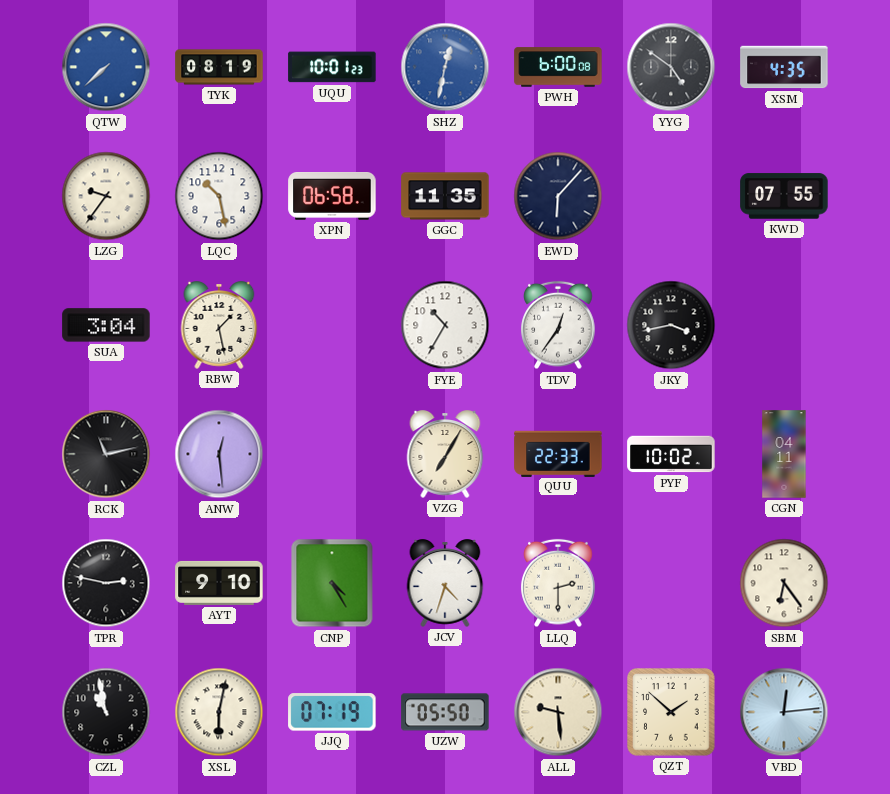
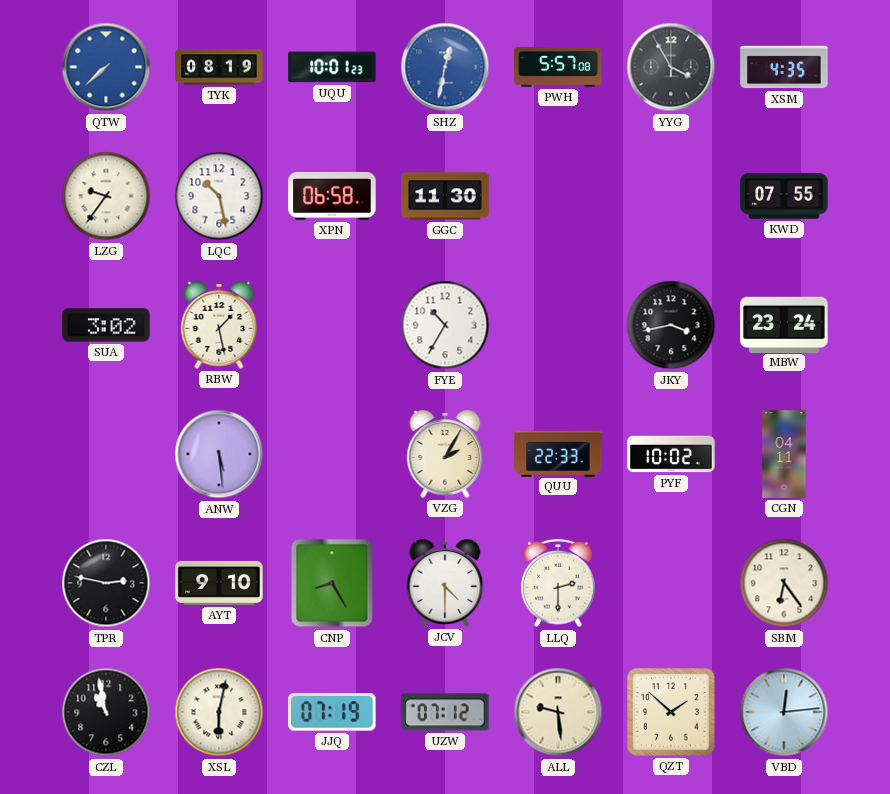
PWH: 6:00 -> 5:57
YYG: 4:51 -> 3:55
GGC: 11:35 -> 11:30
EWD: 6:07 -> none
SUA: 3:04 -> 3:02
TDV: 12:36 -> none
MBW: none -> 23:24
RCK: 11:13 -> none
ANW: 12:29 -> 5:29
VZG: 7:05 -> 2:05
CNP: 4:25 -> 8:25
JCV: 4:33 -> 4:30
UZW: 05:50 -> 07:12
